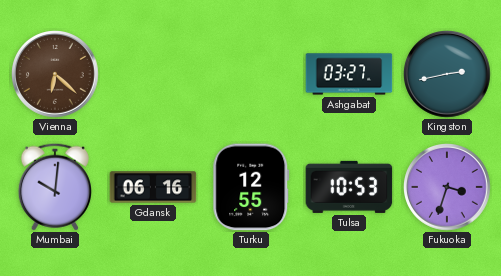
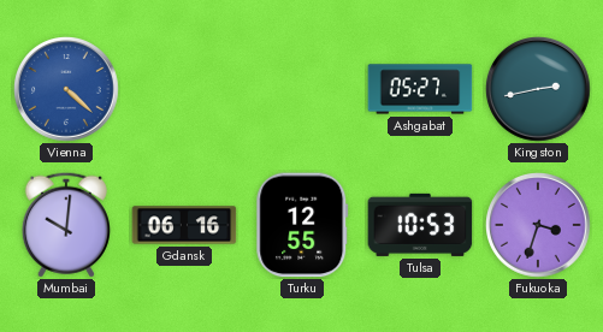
Vienna: 6:22 -> 4:22
Vienna dial: brown -> blue
Ashgabat: 03:27 -> 05:27
